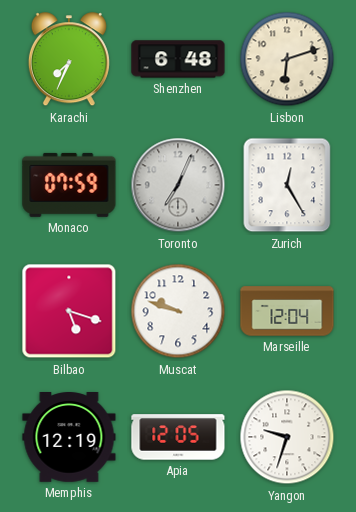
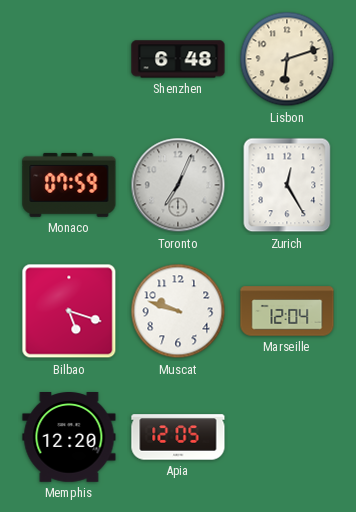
Karachi: 7:34 -> none
Memphis: 12:19 -> 12:20
Yangon: 9:33 -> none
